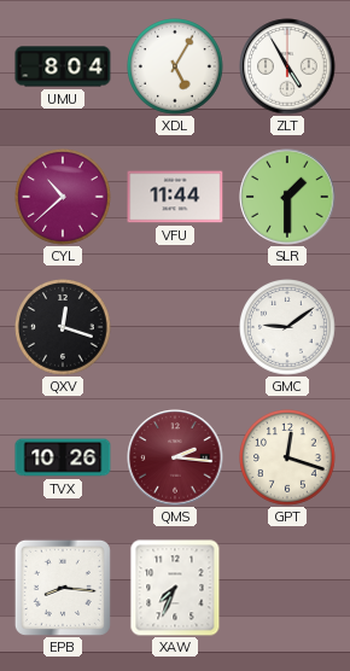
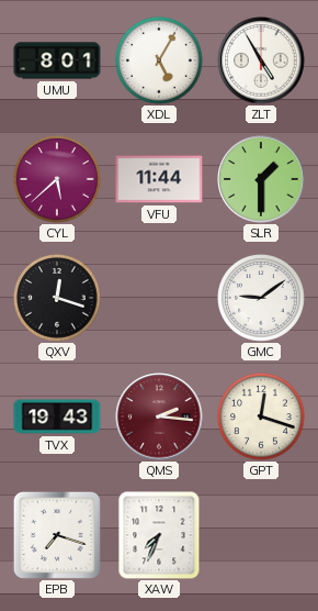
UMU: 8:04 -> 8:01
CYL: 10:38 -> 5:38
TVX: 10:26 -> 19:43
EPB: 8:16 -> 7:18
